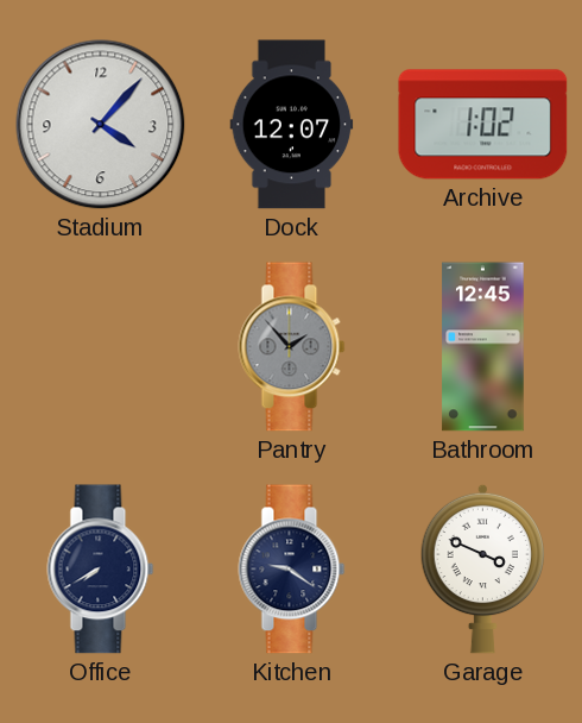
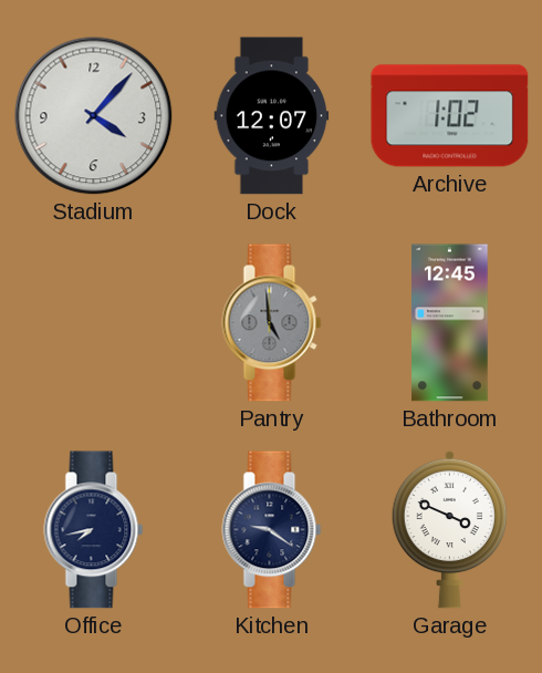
Pantry: 1:53 -> 4:59
Office: 7:40 -> 7:43
